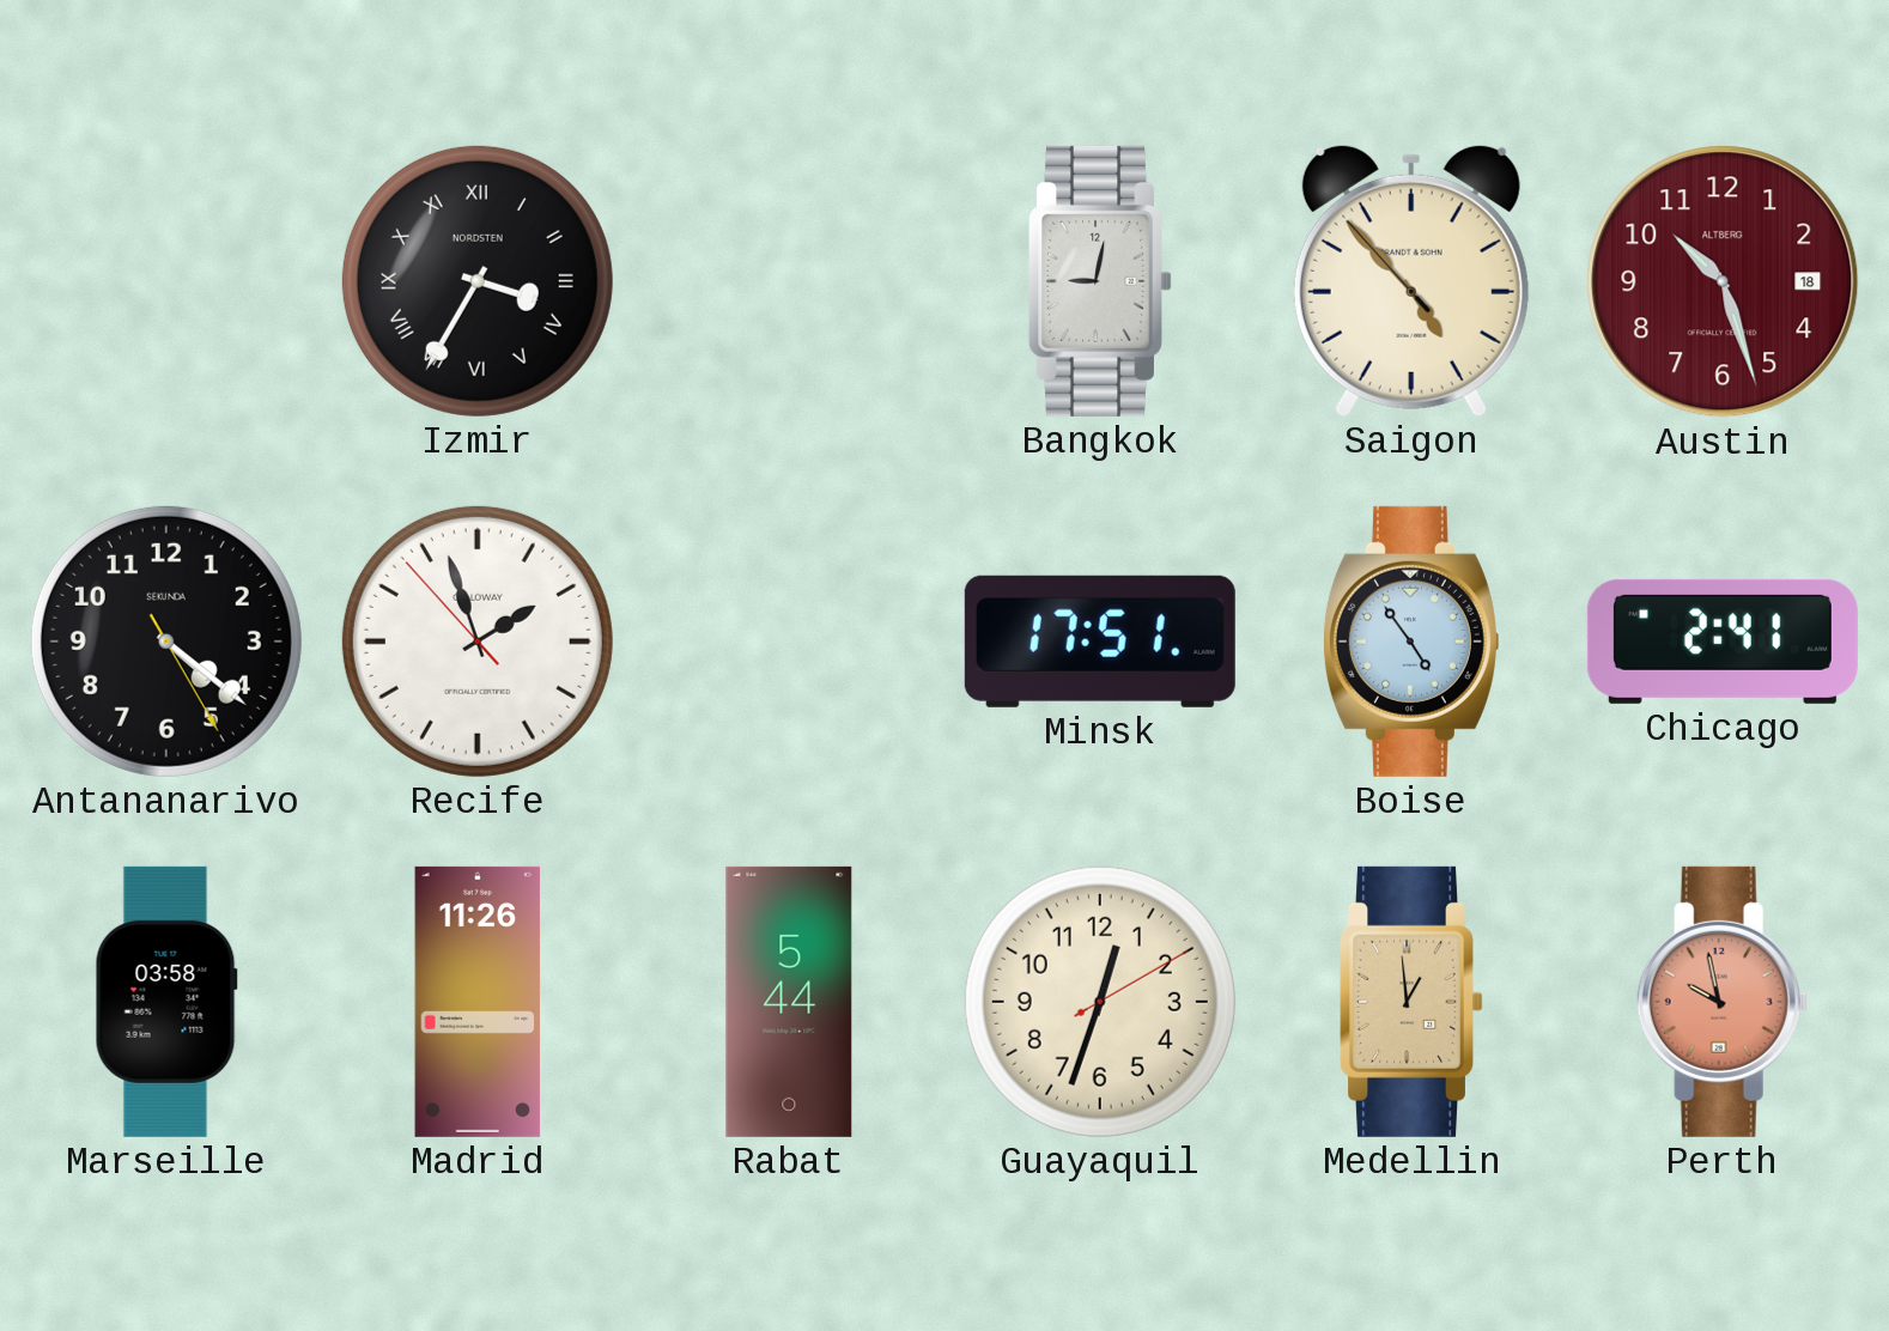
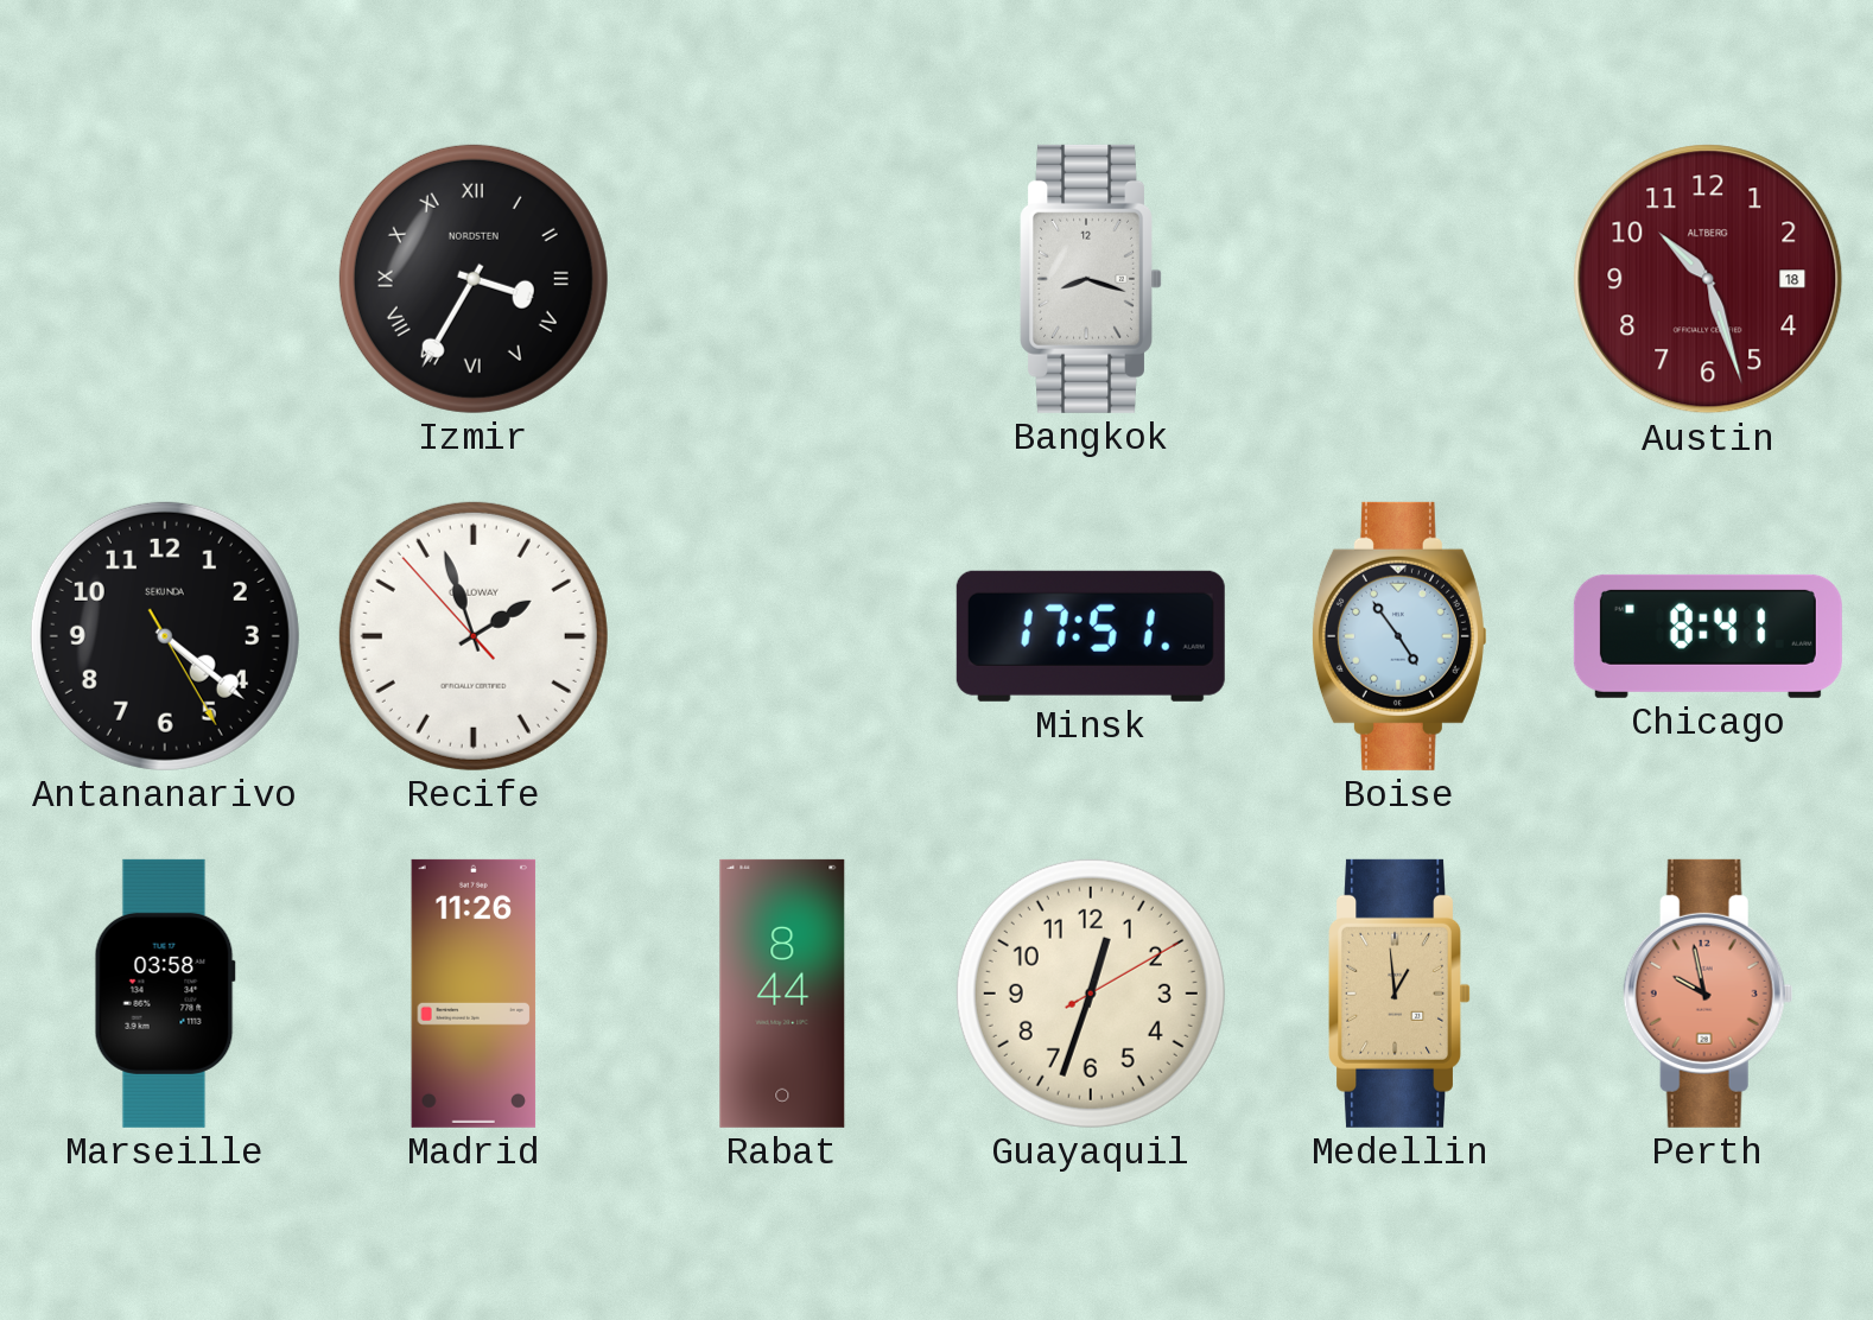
Bangkok: 9:02 -> 8:18
Saigon: 4:52 -> none
Chicago: 2:41 -> 8:41
Rabat: 5:44 -> 8:44
